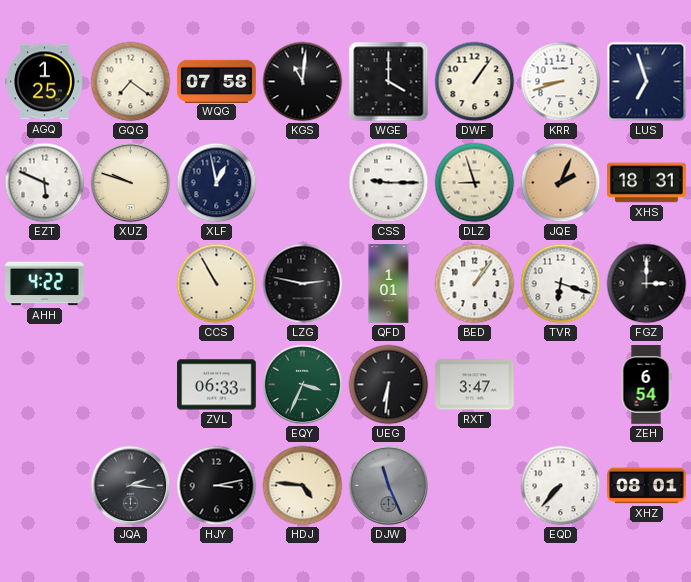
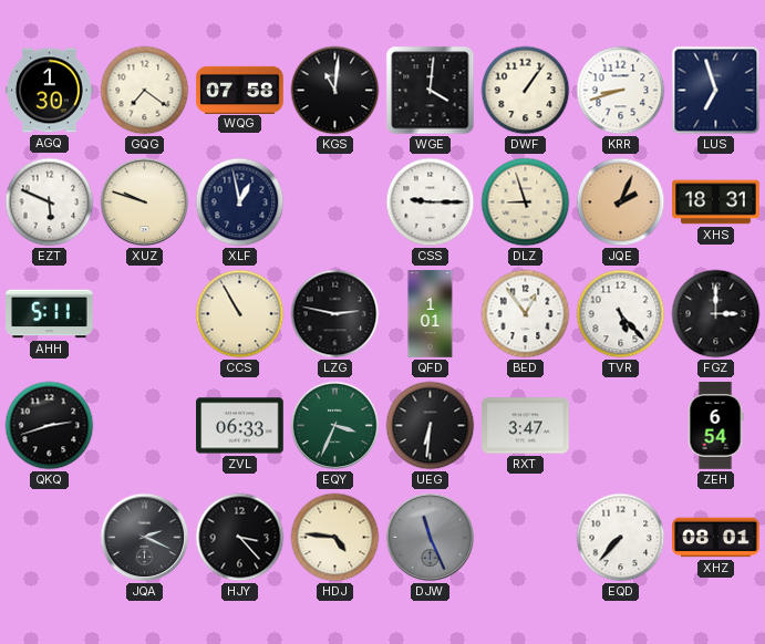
AGQ: 1:25 -> 1:30
WGE: 4:00 -> 4:01
AHH: 4:22 -> 5:11
BED: 1:06 -> 12:54
TVR: 6:18 -> 5:23
QKQ: none -> 2:42
JQA: 2:16 -> 2:19
HJY: 3:13 -> 3:23
